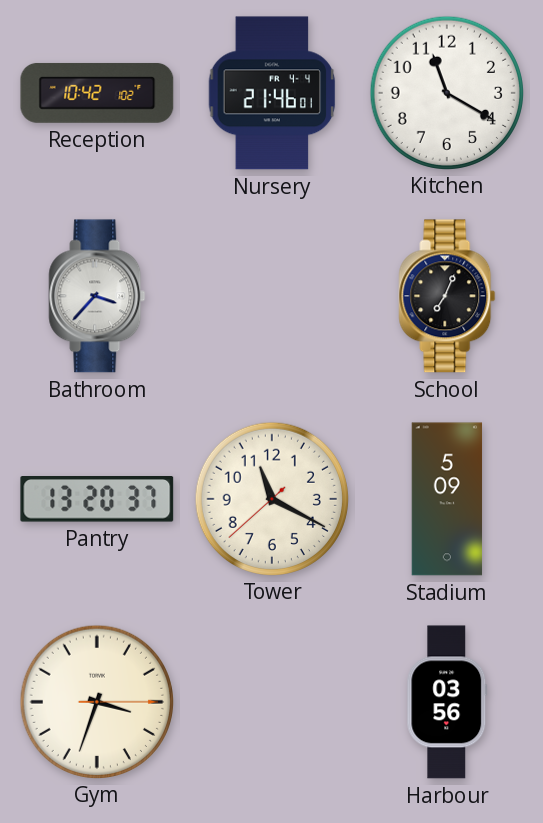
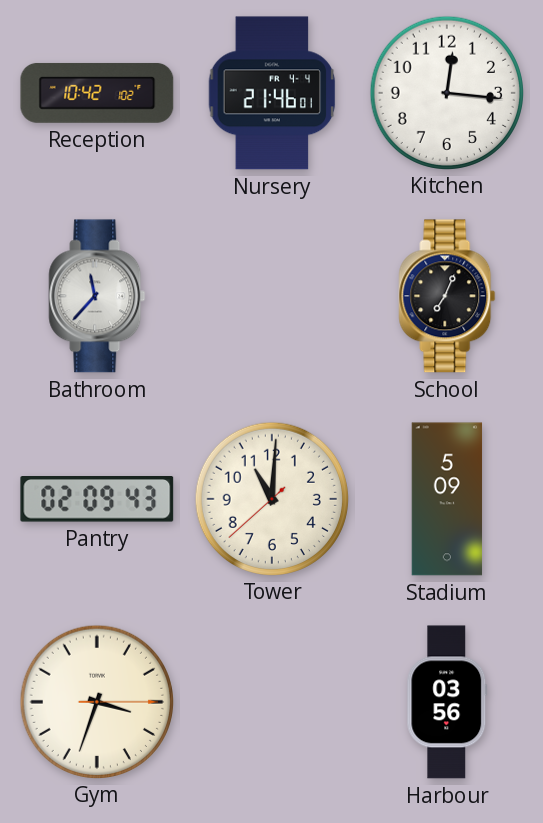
Kitchen: 11:20 -> 12:16
Bathroom: 3:37 -> 11:37
Pantry: 13:20 -> 02:09
Tower: 11:19 -> 11:00
